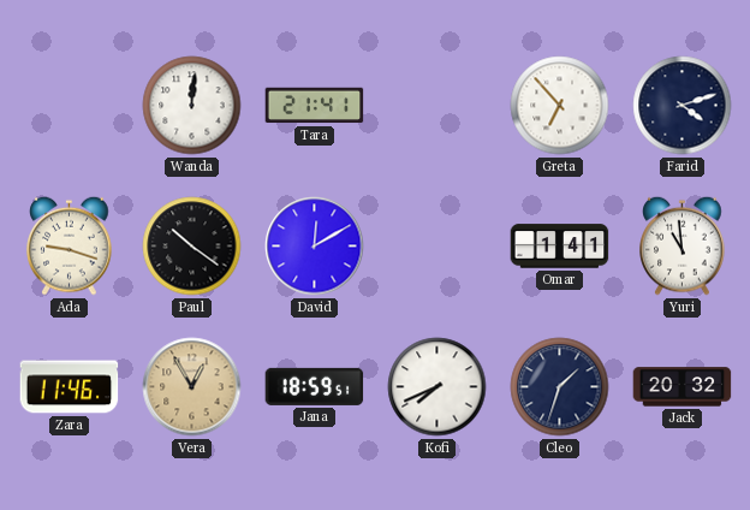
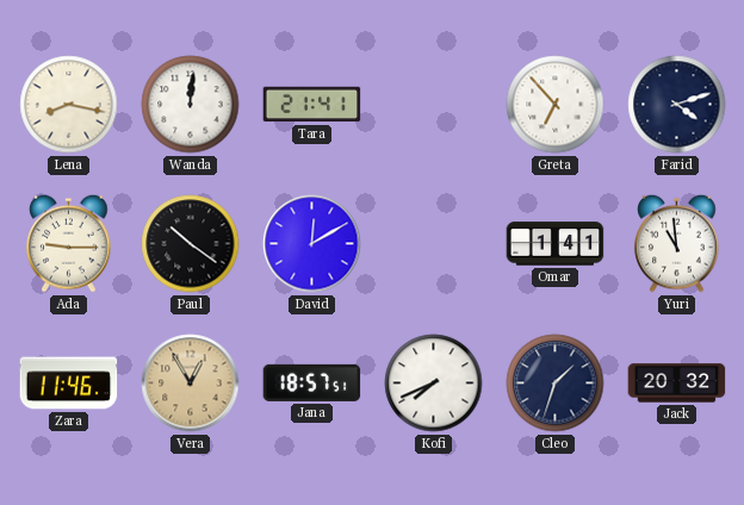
Lena: none -> 8:17
Ada: 9:18 -> 9:15
Jana: 18:59 -> 18:57
